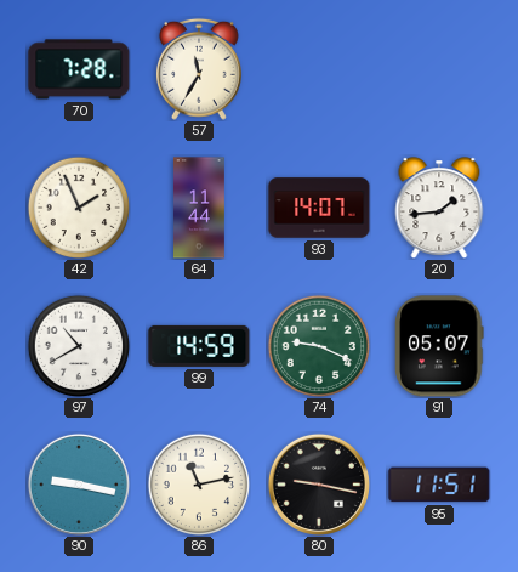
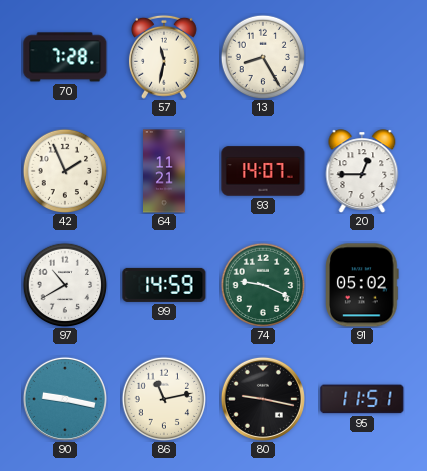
57: 11:35 -> 11:32
13: none -> 8:25
64: 11:44 -> 11:21
20: 1:44 -> 12:45
91: 05:07 -> 05:02
